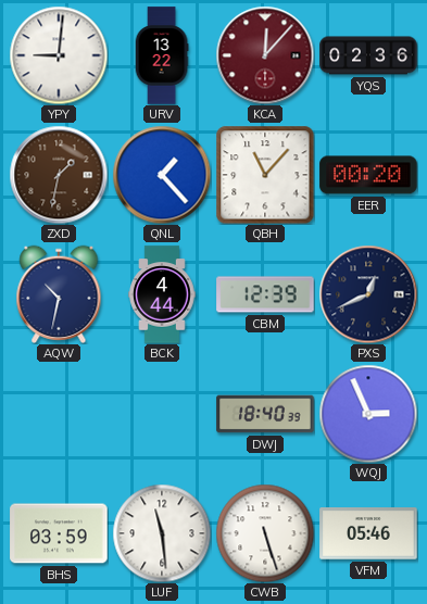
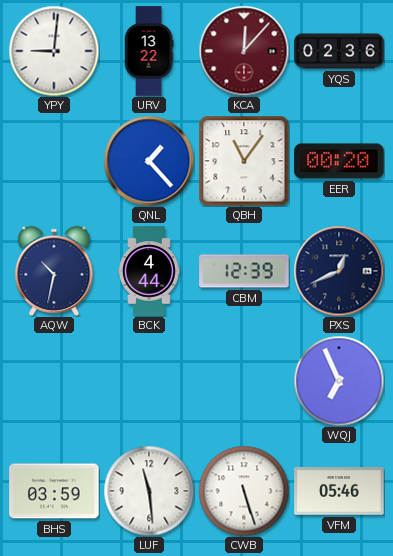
ZXD: 1:32 -> none
QBH: 11:07 -> 11:06
DWJ: 18:40 -> none
WQJ: 2:56 -> 6:56
